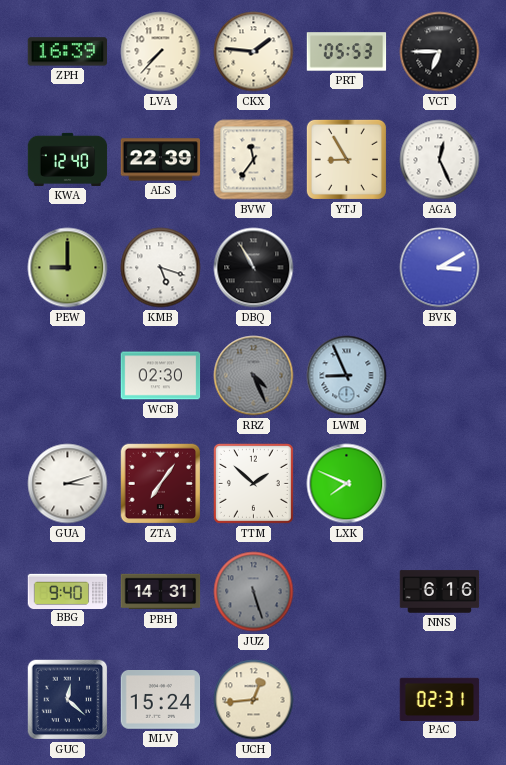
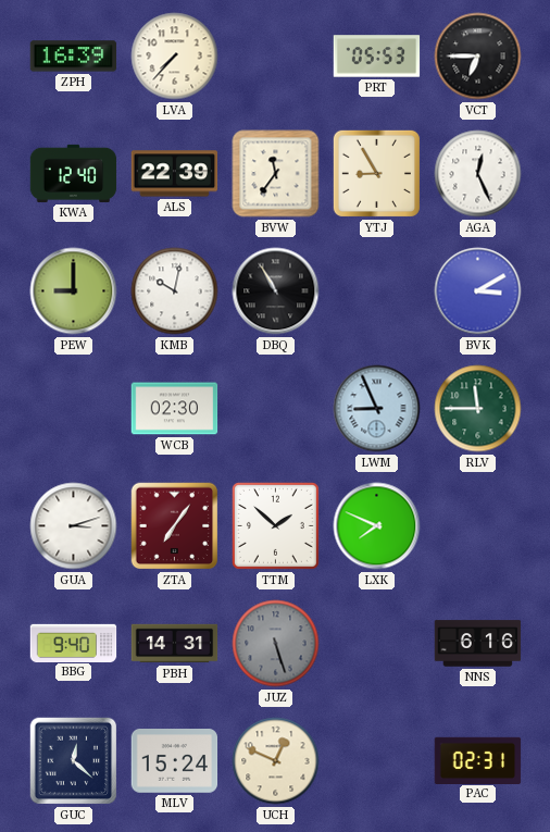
CKX: 1:46 -> none
KMB: 5:18 -> 10:02
RRZ: 4:26 -> none
RLV: none -> 11:45
UCH: 12:44 -> 12:49
